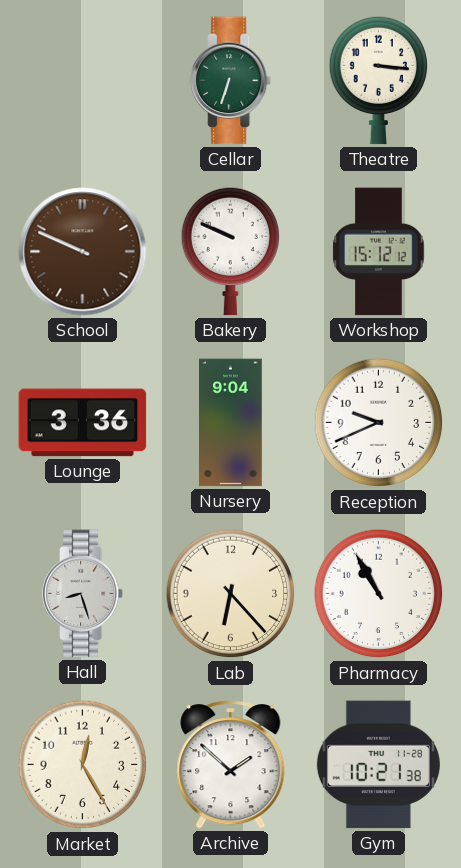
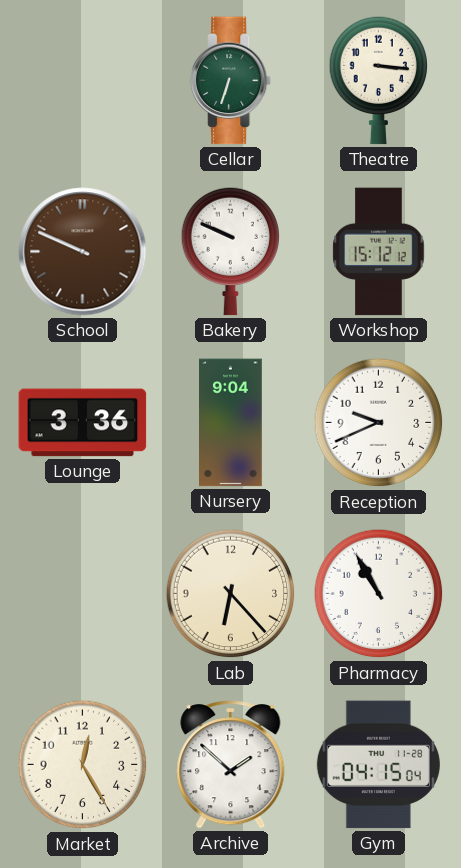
Hall: 8:27 -> none
Gym: 10:21 -> 04:15
